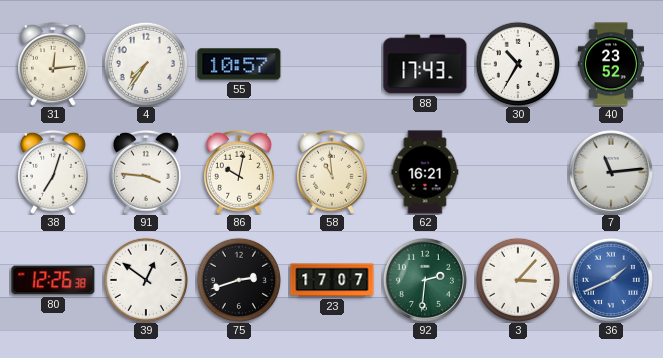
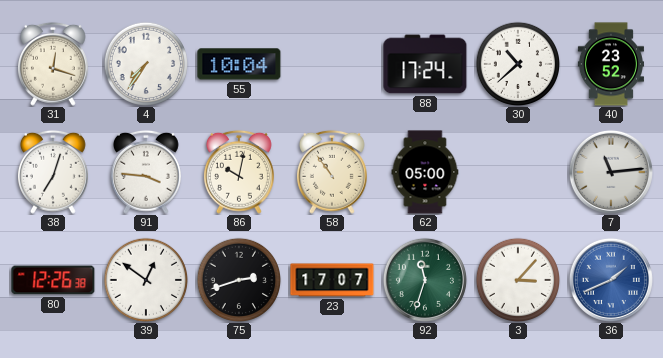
31: 12:14 -> 12:18
55: 10:57 -> 10:04
88: 17:43 -> 17:24
30: 10:35 -> 10:38
58: 10:59 -> 10:54
62: 16:21 -> 05:00
92: 2:31 -> 11:33
